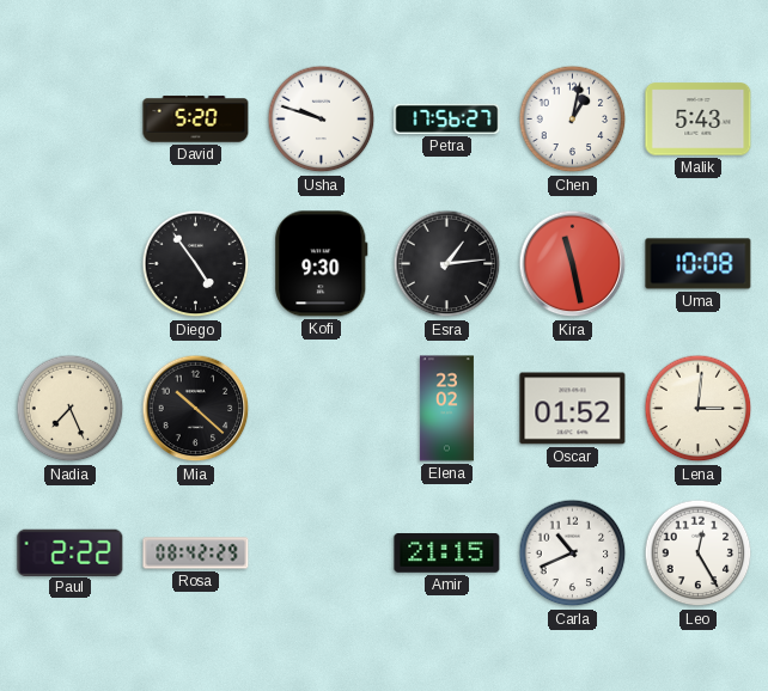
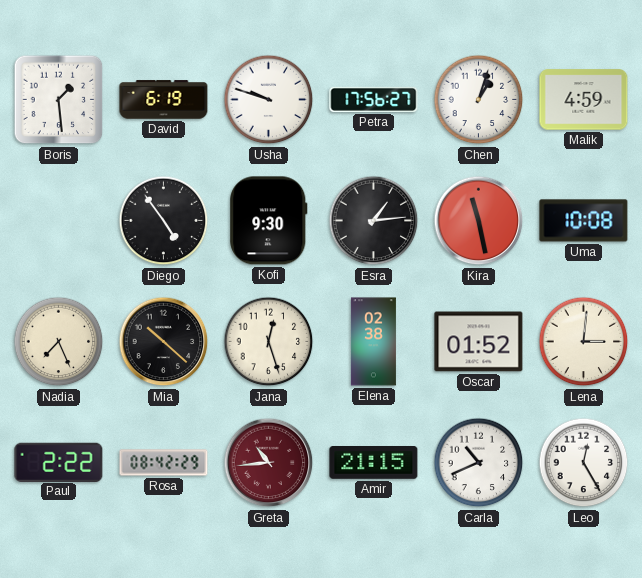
Boris: none -> 1:29
David: 5:20 -> 6:19
Chen: 1:02 -> 1:03
Malik: 5:43 -> 4:59
Jana: none -> 12:27
Elena: 23:02 -> 02:38
Greta: none -> 10:44
